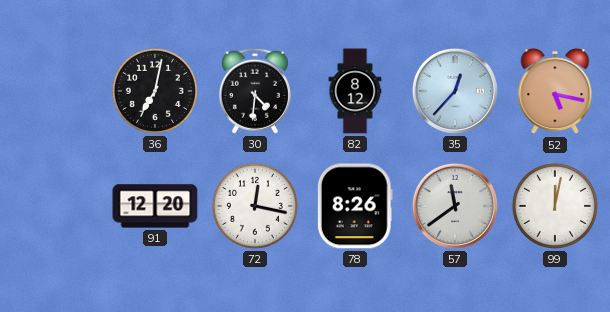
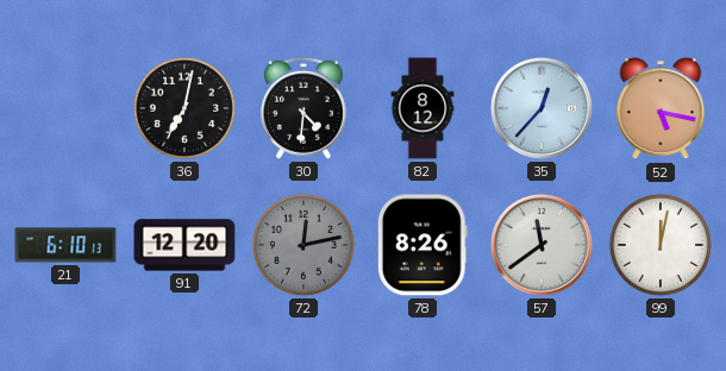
21: none -> 6:10
72: 12:17 -> 12:13
72 dial: white -> grey
